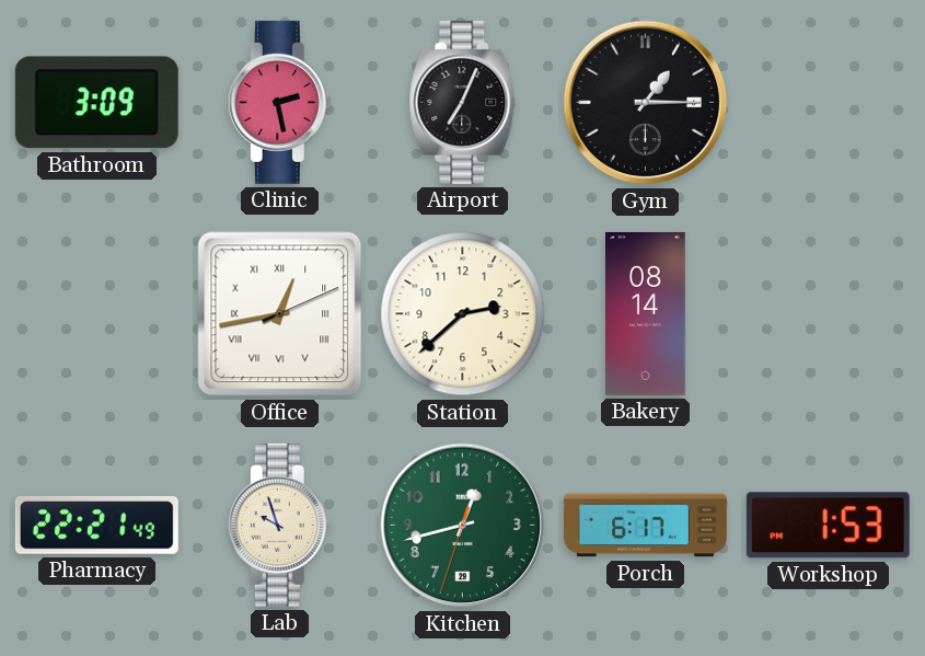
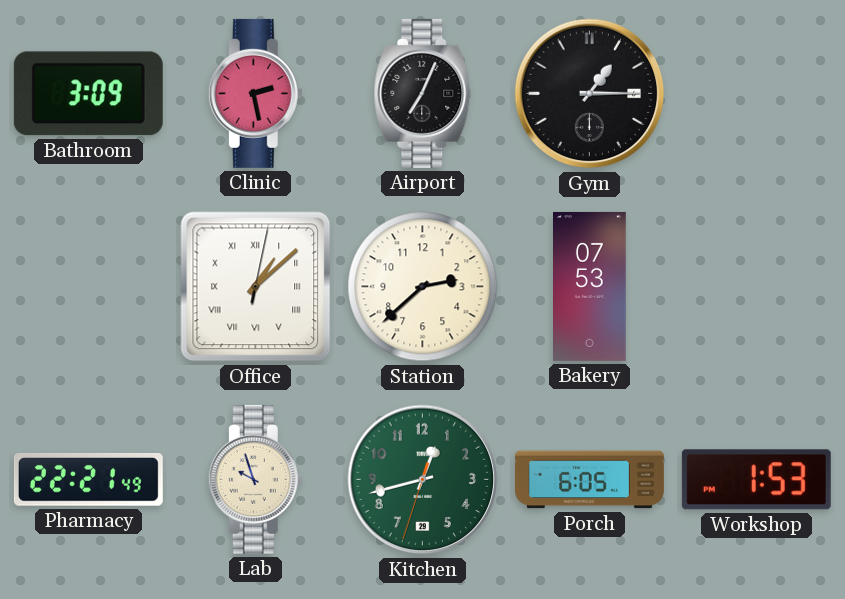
Office: 12:43 -> 1:08
Bakery: 08:14 -> 07:53
Porch: 6:17 -> 6:05
